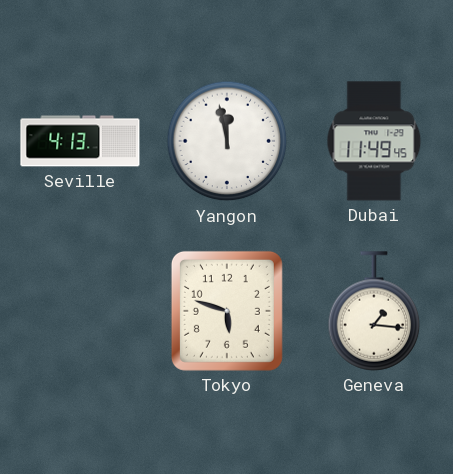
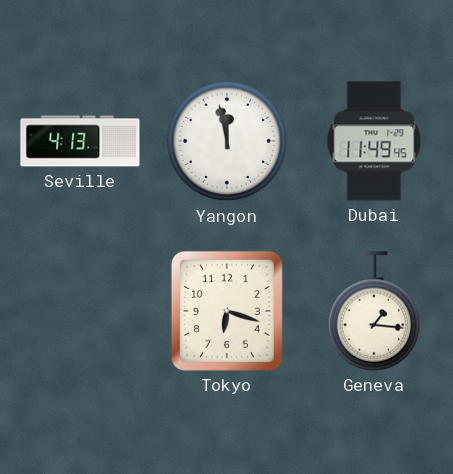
Tokyo: 5:48 -> 6:18
